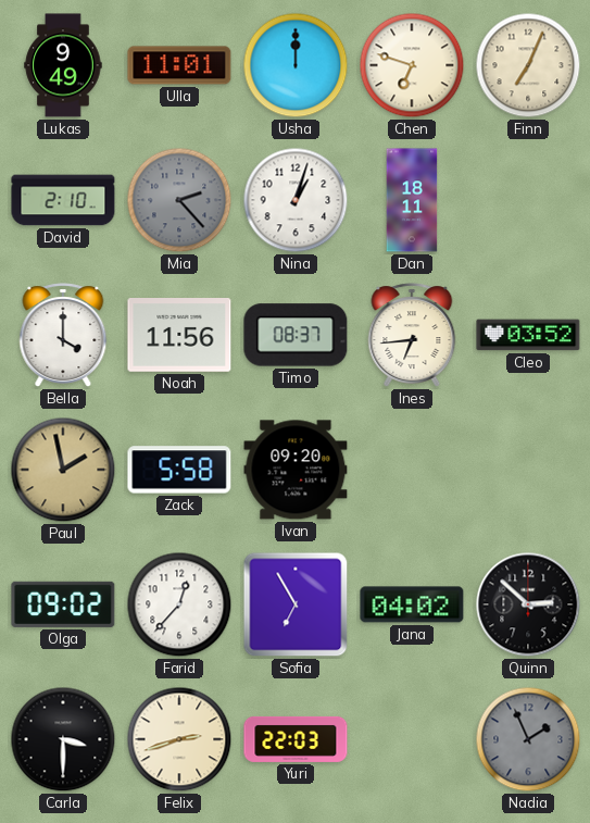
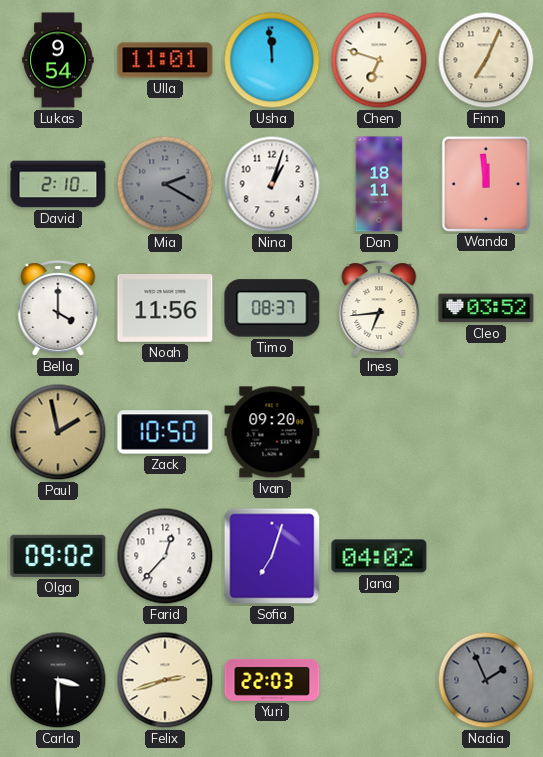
Lukas: 9:49 -> 9:54
Usha: 12:00 -> 11:59
Mia: 2:23 -> 2:20
Wanda: none -> 11:59
Zack: 5:58 -> 10:50
Sofia: 6:55 -> 7:03
Quinn: 2:52 -> none
